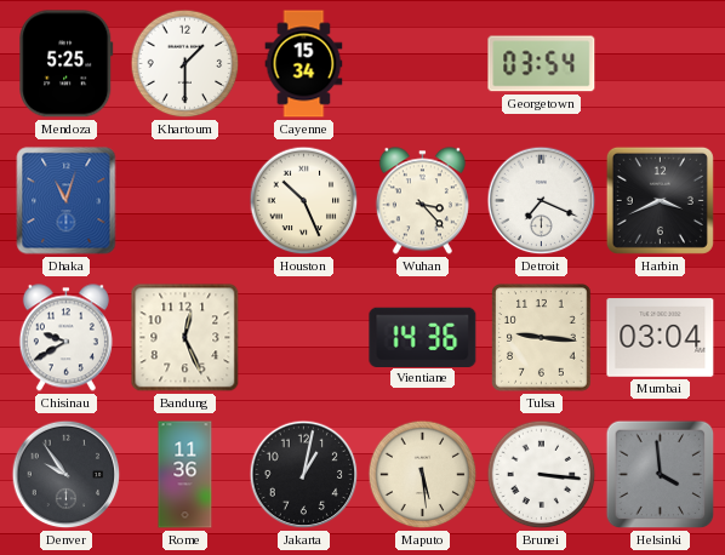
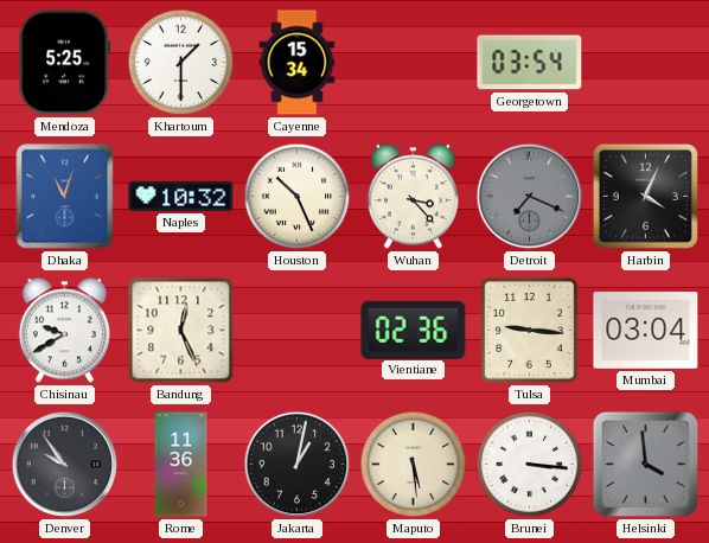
Naples: none -> 10:32
Detroit dial: white -> grey
Harbin: 3:41 -> 4:04
Vientiane: 14:36 -> 02:36
